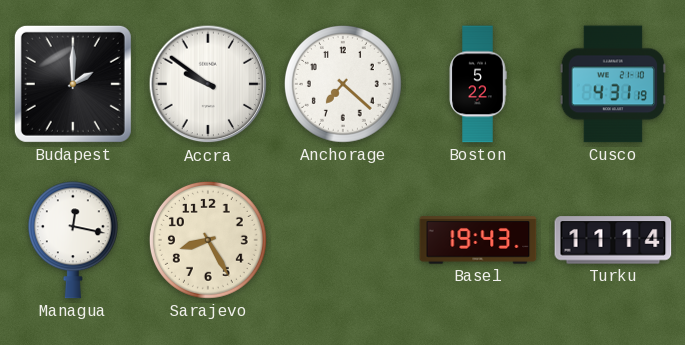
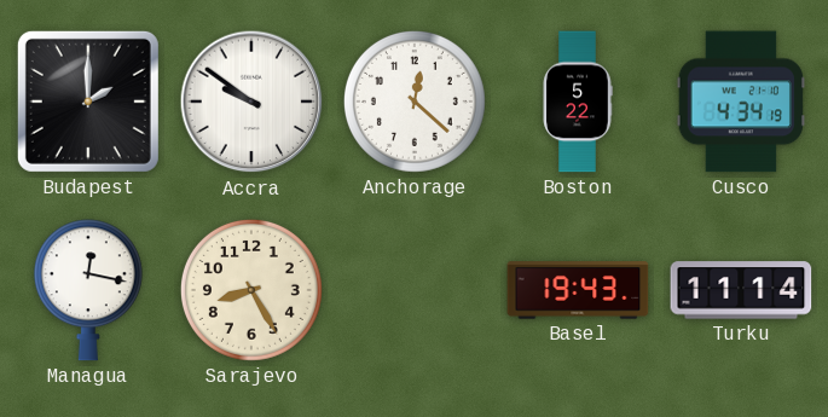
Anchorage: 7:22 -> 12:22
Cusco: 4:31 -> 4:34
